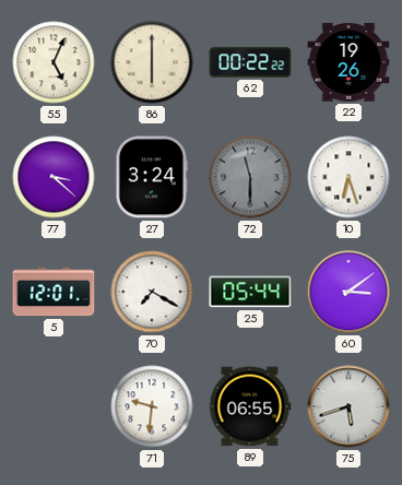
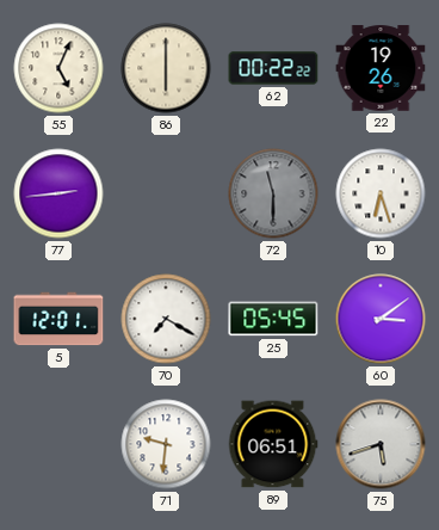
77: 3:22 -> 2:44
27: 3:24 -> none
25: 05:44 -> 05:45
89: 06:55 -> 06:51
